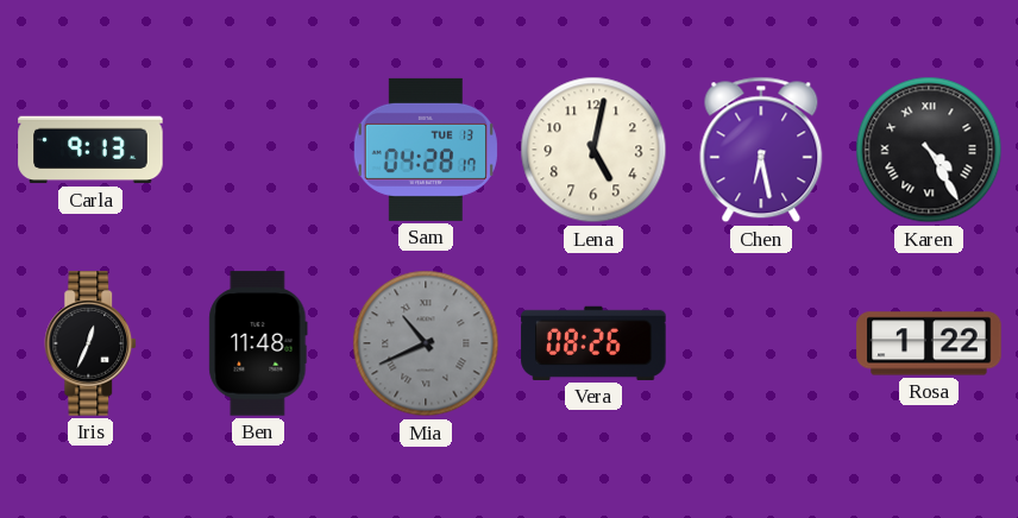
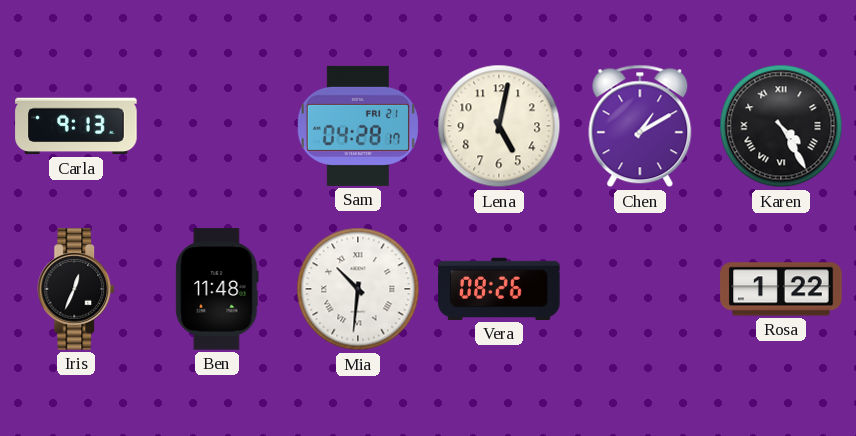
Sam date: TUE 13 -> FRI 21
Chen: 6:28 -> 1:10
Mia: 10:41 -> 10:31
Mia dial: grey -> white
